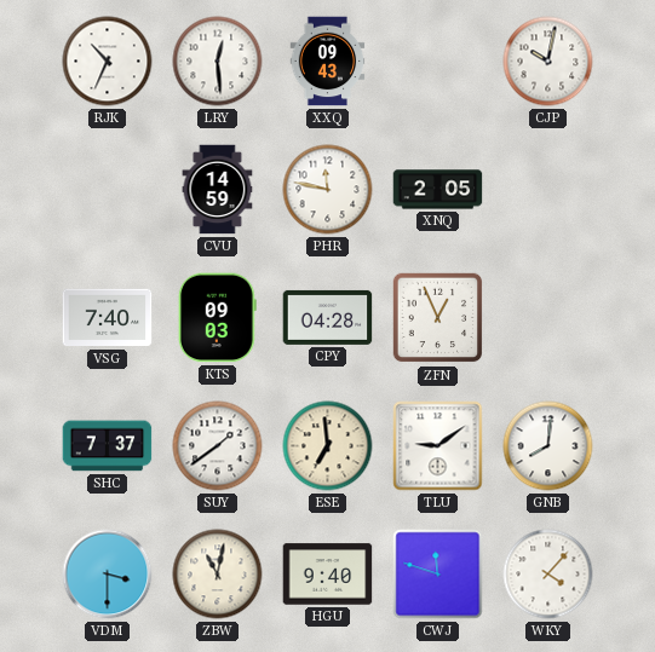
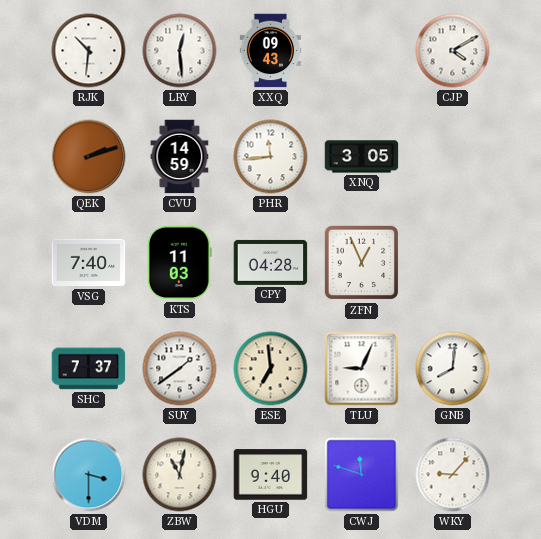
RJK: 10:34 -> 10:31
CJP: 10:02 -> 4:10
QEK: none -> 2:12
PHR: 11:47 -> 11:44
XNQ: 2:05 -> 3:05
KTS: 09:03 -> 11:03
TLU: 9:09 -> 9:04
WKY: 4:07 -> 9:07
